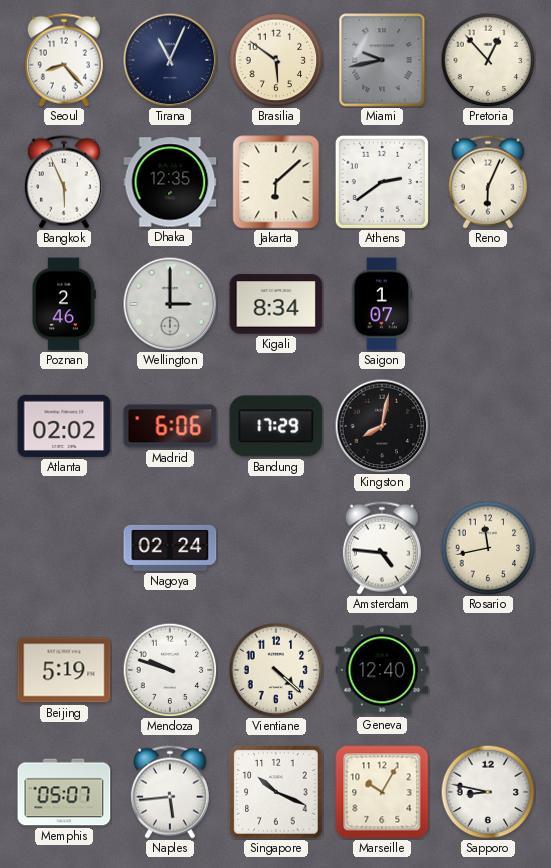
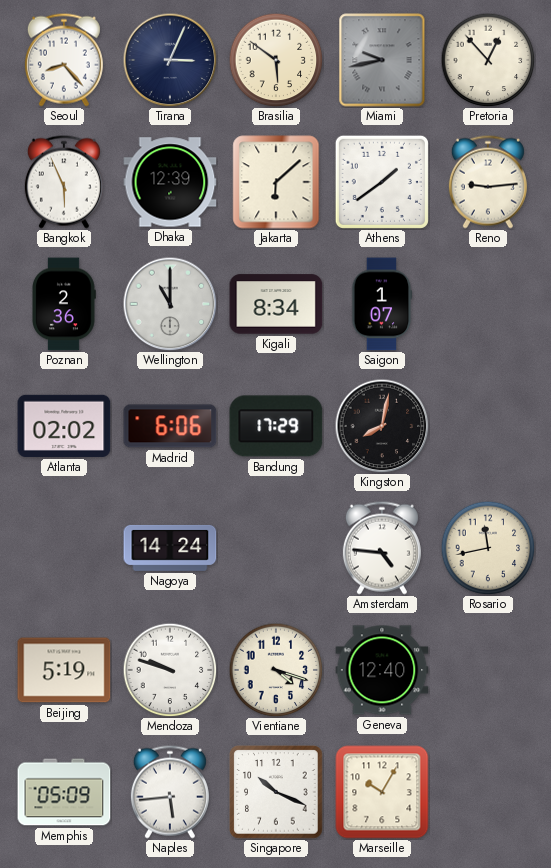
Tirana: 11:04 -> 3:04
Dhaka: 12:35 -> 12:39
Athens: 2:39 -> 1:39
Reno: 6:04 -> 9:14
Poznan: 2:46 -> 2:36
Wellington: 3:00 -> 11:00
Nagoya: 02:24 -> 14:24
Vientiane: 4:22 -> 4:18
Memphis: 05:07 -> 05:09
Sapporo: 8:47 -> none
